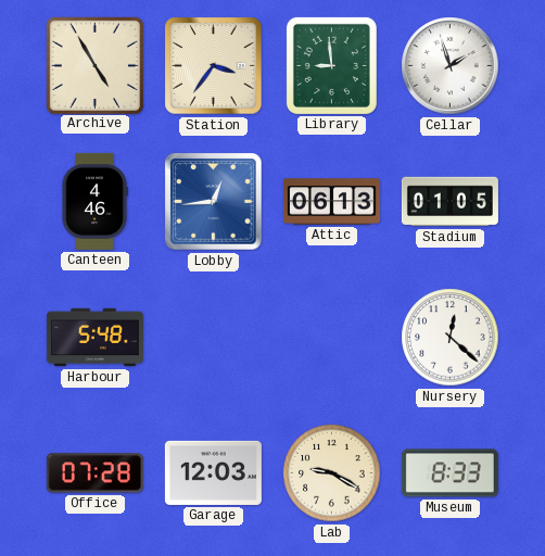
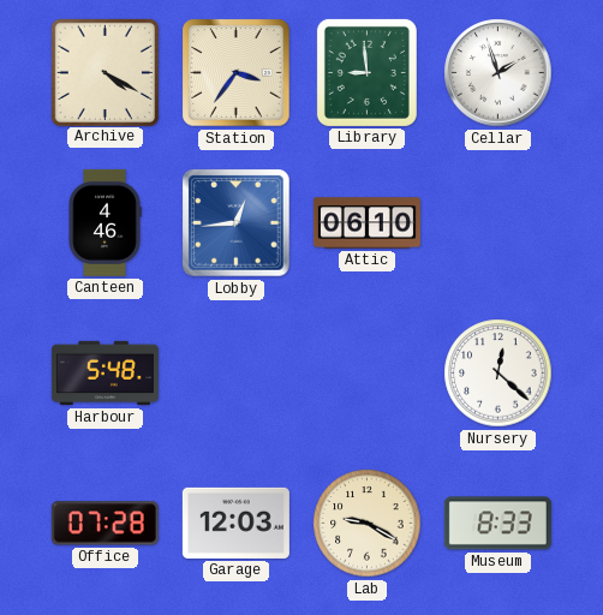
Archive: 4:55 -> 4:20
Attic: 06:13 -> 06:10
Stadium: 01:05 -> none
